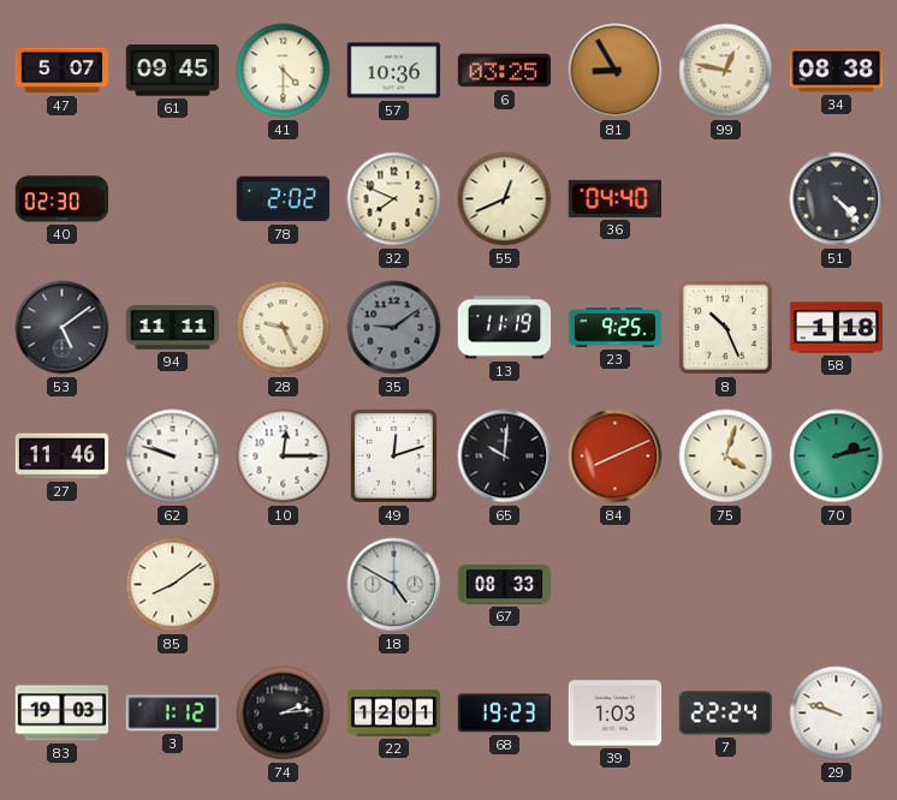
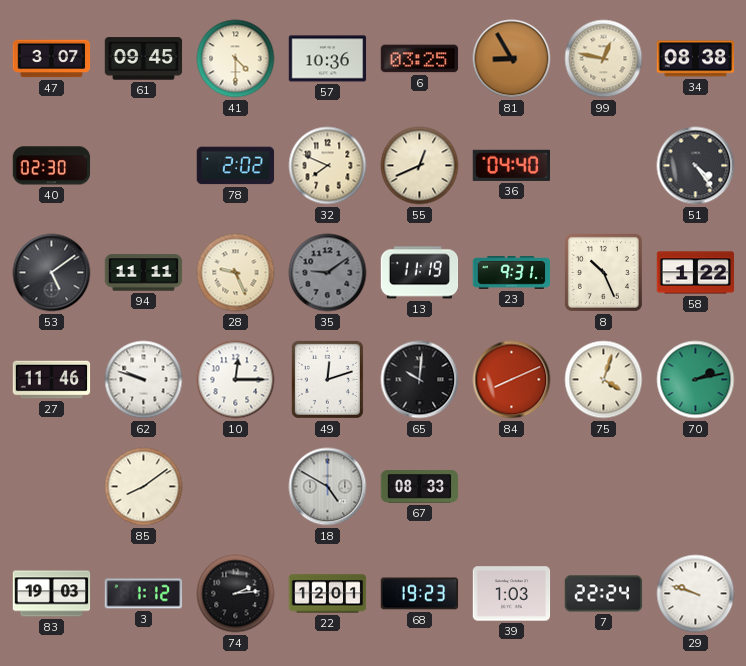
47: 5:07 -> 3:07
51: 4:23 -> 4:24
23: 9:25 -> 9:31
58: 1:18 -> 1:22
